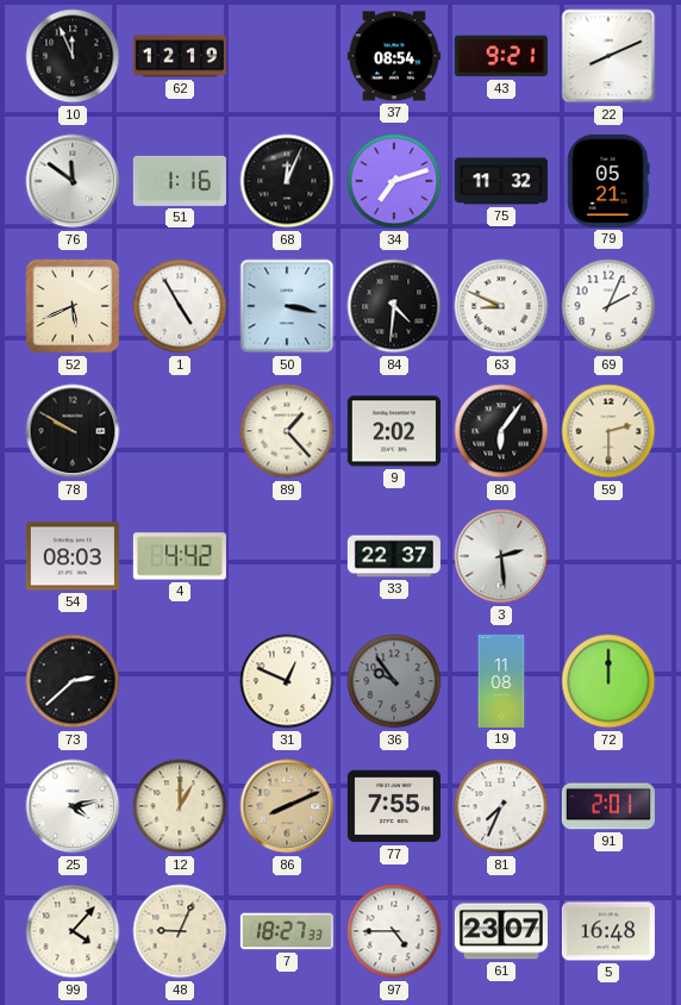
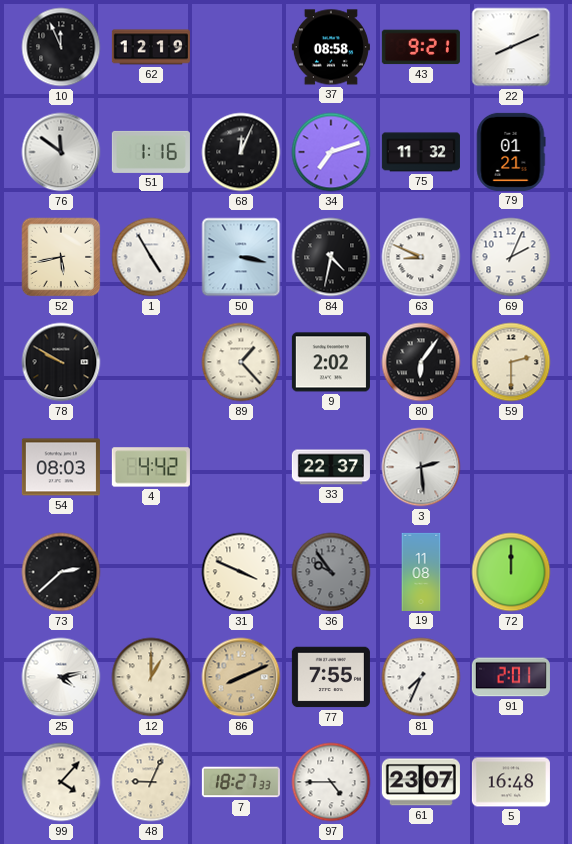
37: 08:54 -> 08:58
79: 05:21 -> 01:21
52: 5:41 -> 5:43
84: 4:31 -> 4:32
31: 12:49 -> 3:49
